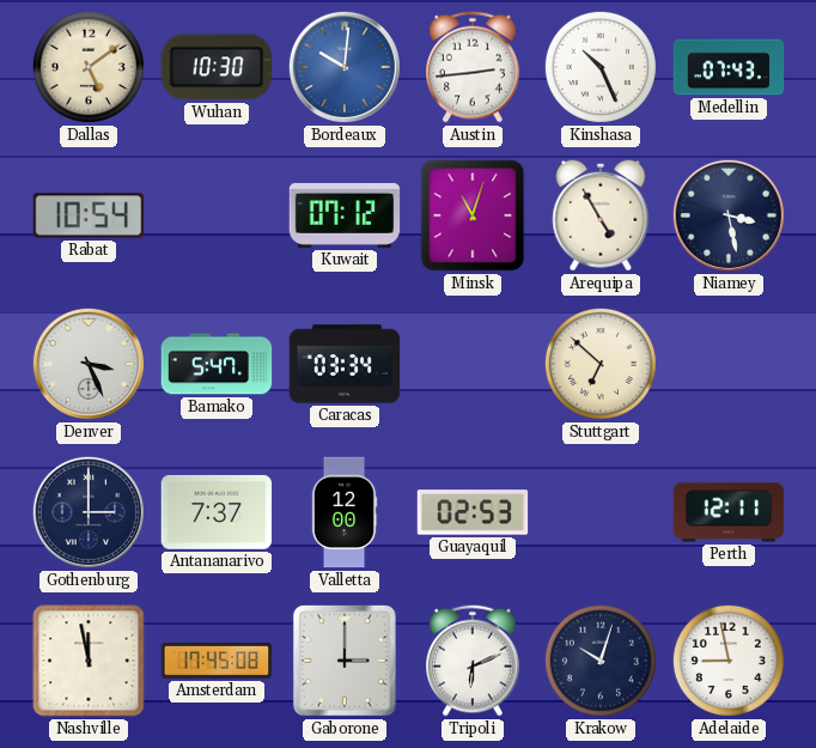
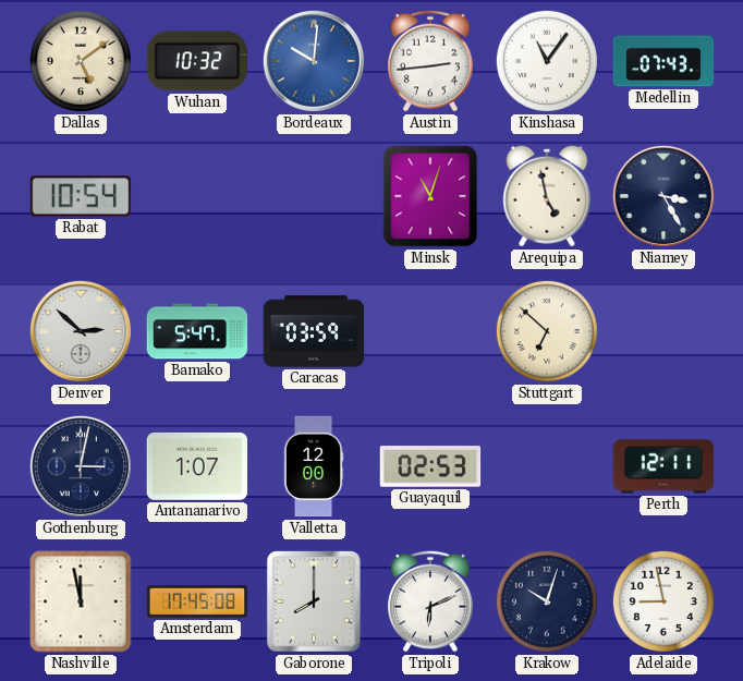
Wuhan: 10:30 -> 10:32
Kinshasa: 10:26 -> 11:06
Kuwait: 07:12 -> none
Arequipa: 4:55 -> 4:58
Niamey: 3:28 -> 3:25
Denver: 3:26 -> 2:52
Caracas: 03:34 -> 03:59
Gothenburg: 3:00 -> 3:02
Antananarivo: 7:37 -> 1:07
Gaborone: 3:00 -> 8:00
